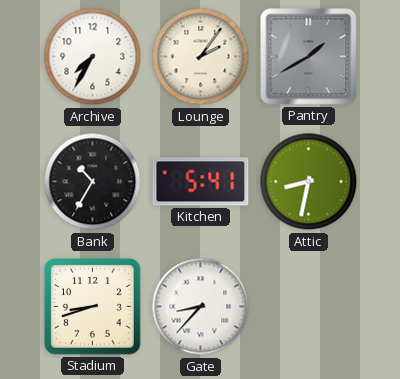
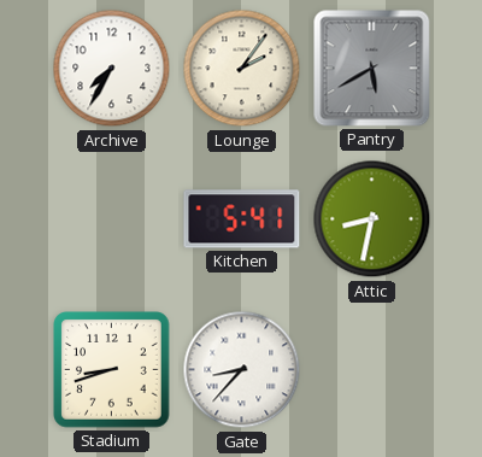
Pantry: 1:40 -> 5:40
Bank: 10:35 -> none
